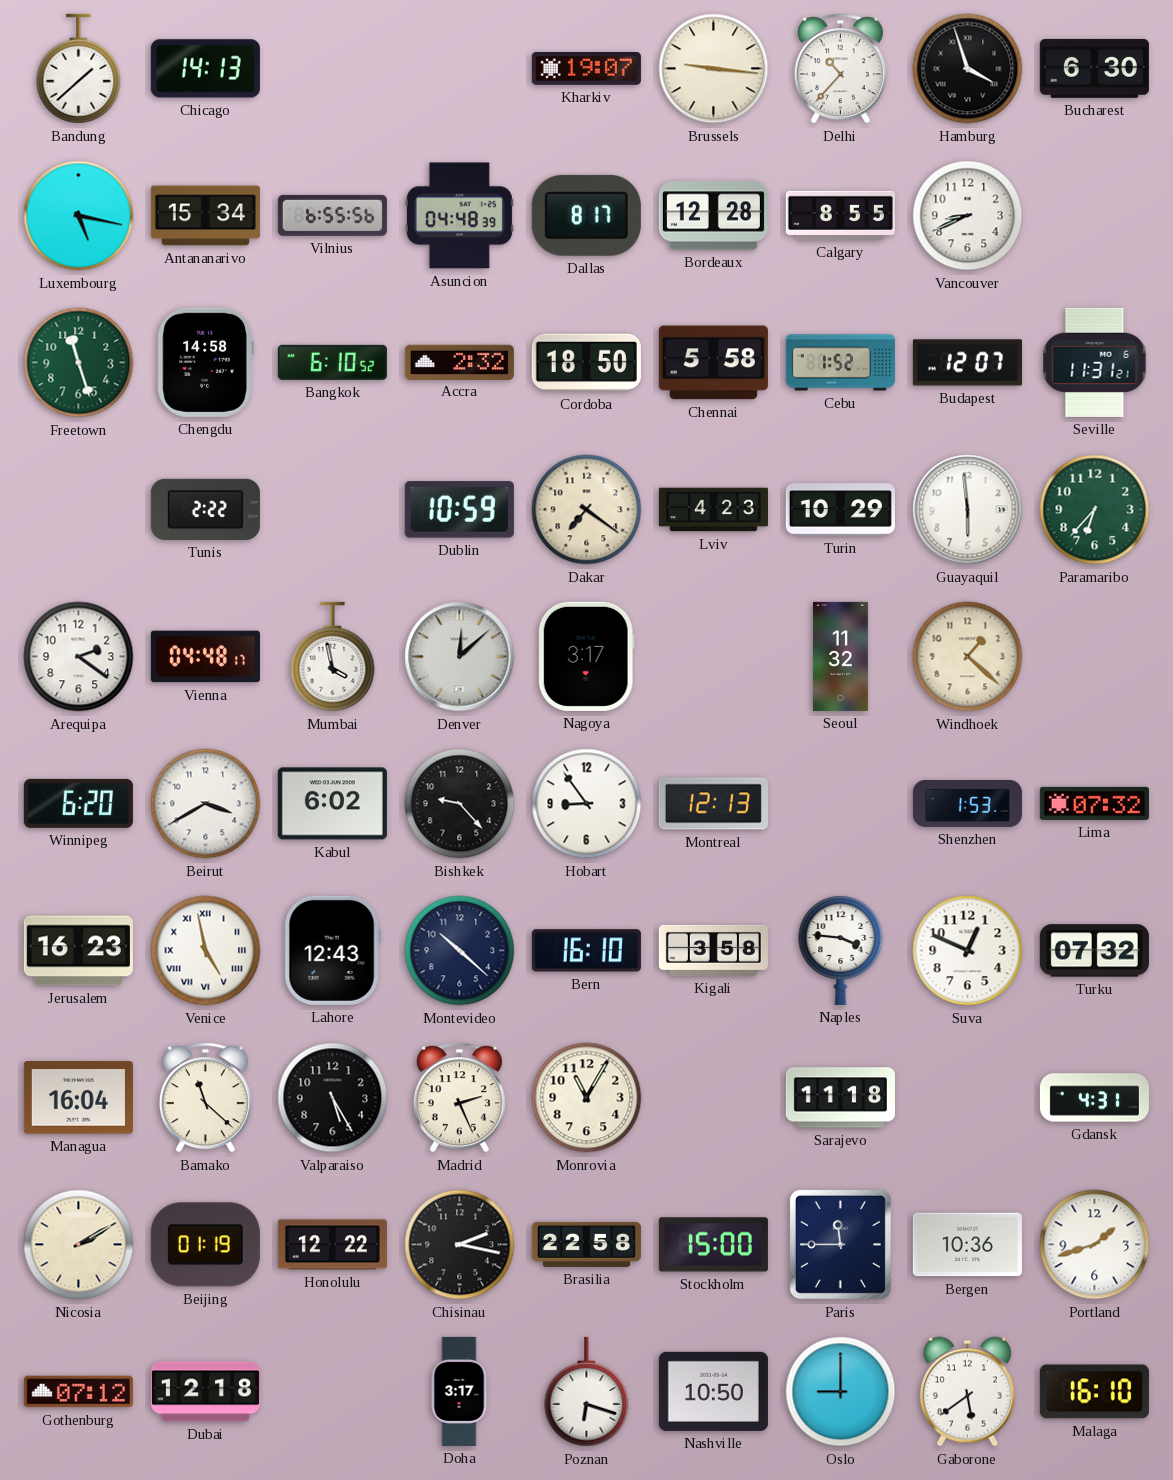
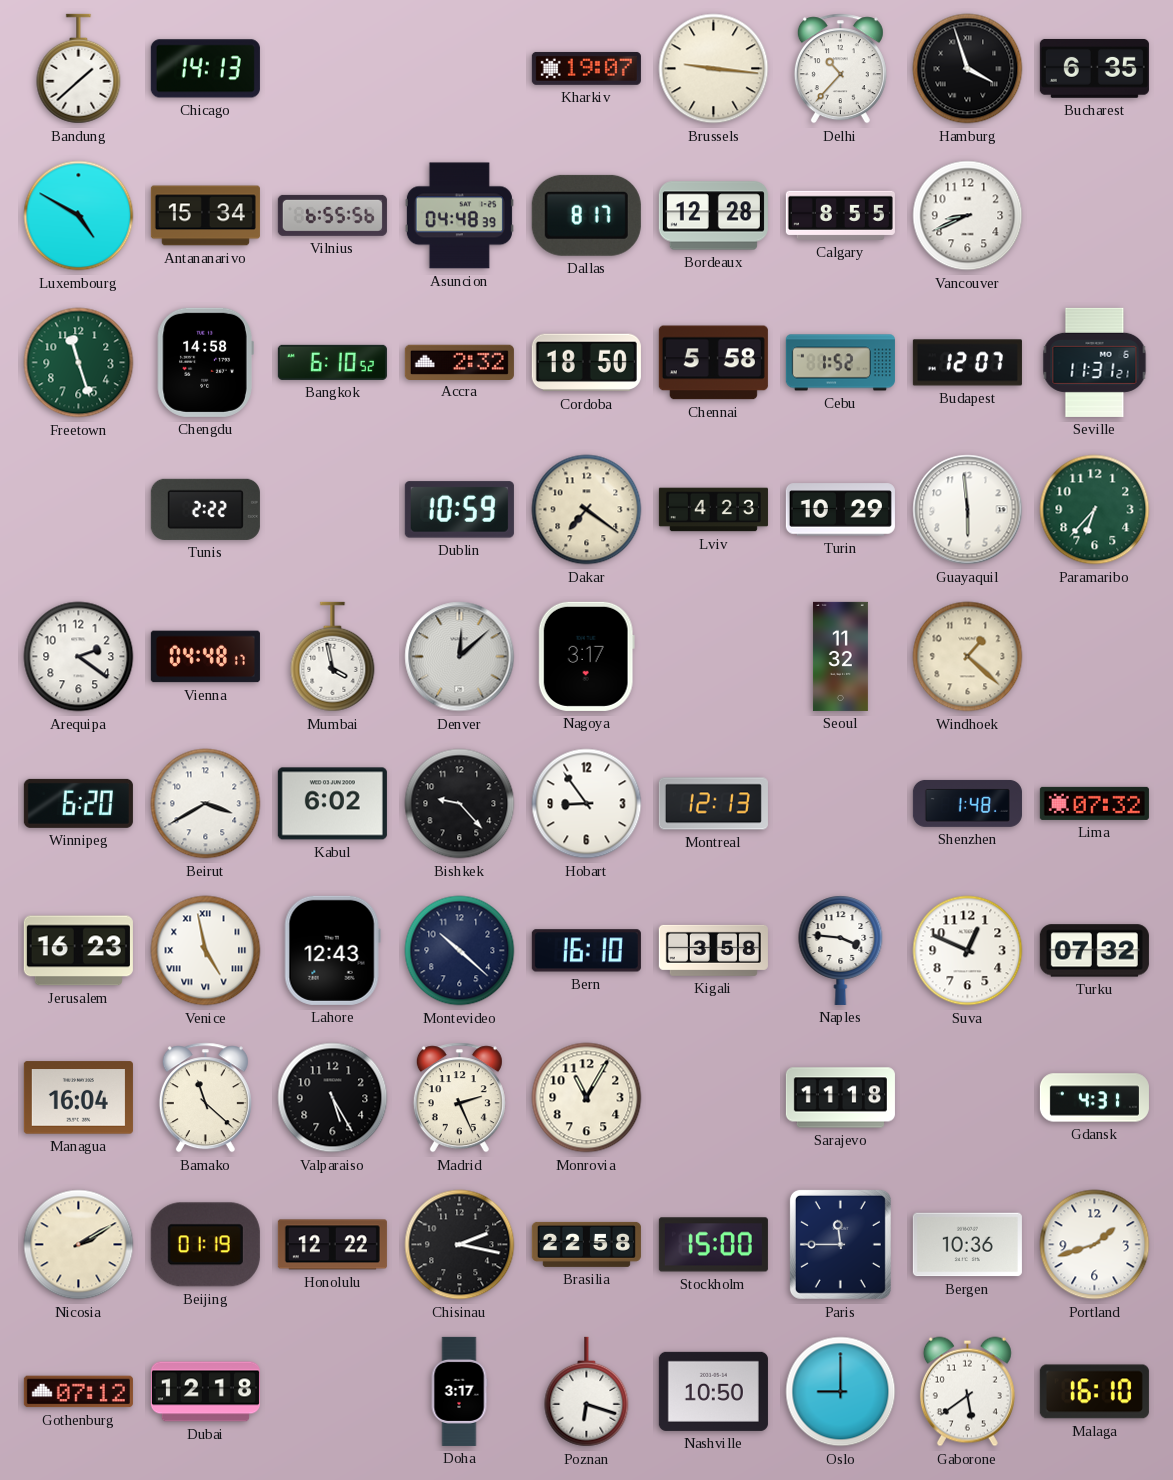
Bucharest: 6:30 -> 6:35
Luxembourg: 5:17 -> 4:50
Shenzhen: 1:53 -> 1:48
